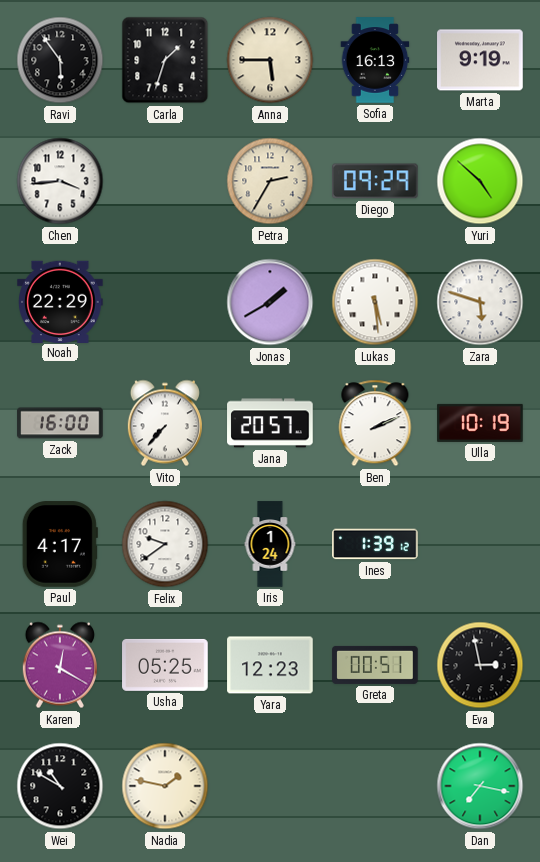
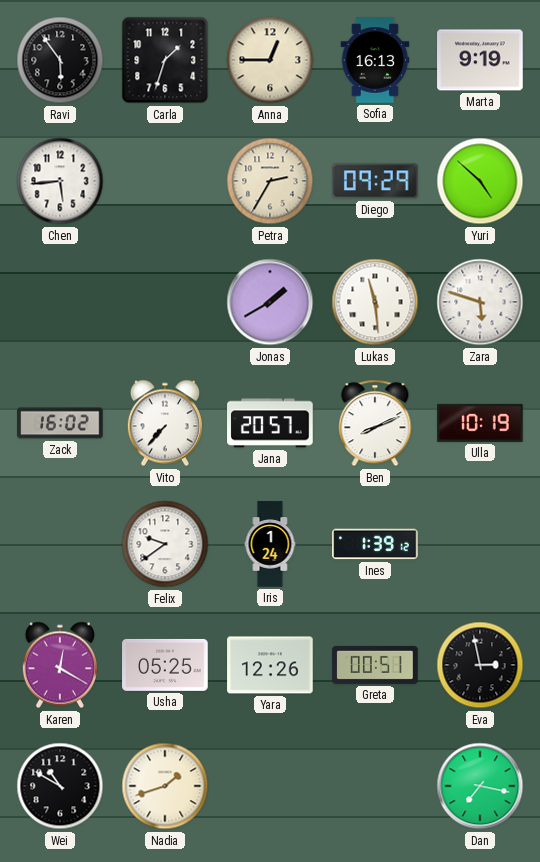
Anna: 5:45 -> 12:45
Chen: 3:44 -> 5:44
Noah: 22:29 -> none
Lukas: 5:29 -> 11:29
Zack: 16:00 -> 16:02
Ben: 2:11 -> 8:11
Paul: 4:17 -> none
Yara: 12:23 -> 12:26
Nadia: 1:47 -> 1:42
